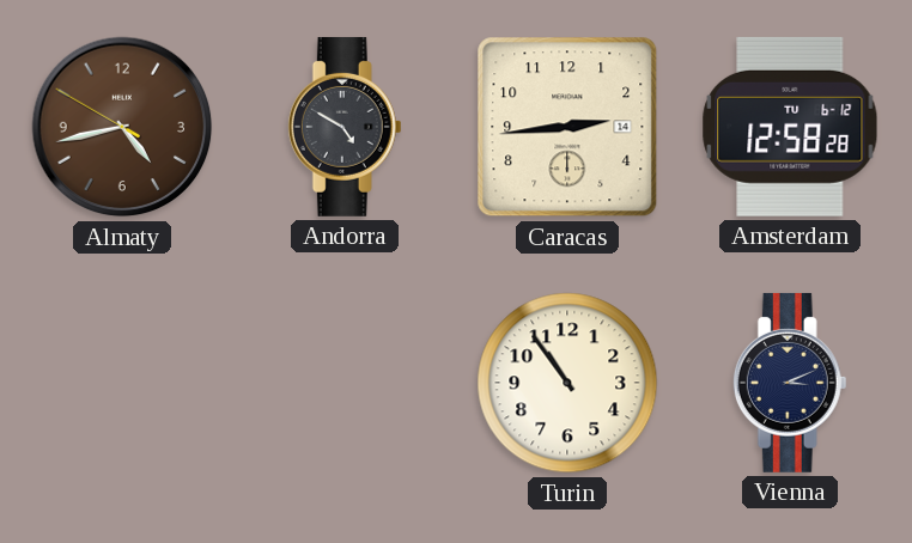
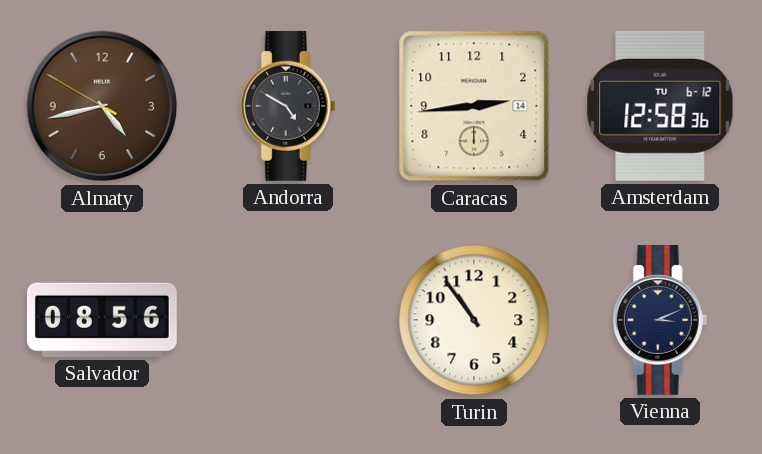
Amsterdam: 12:58:28 -> 12:58:36
Salvador: none -> 08:56
